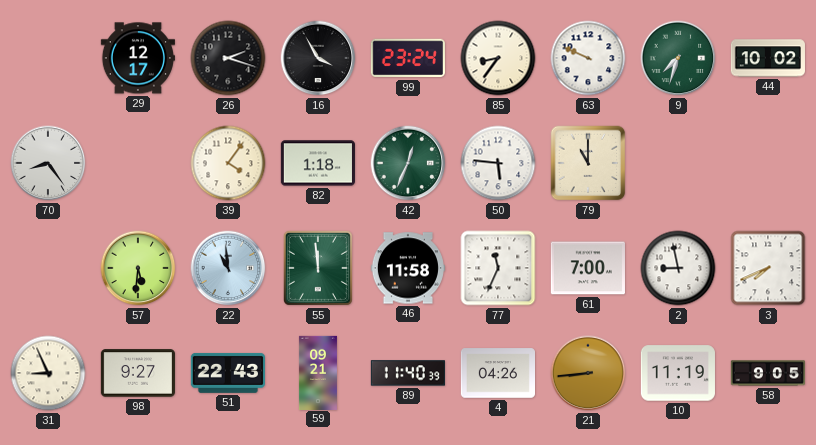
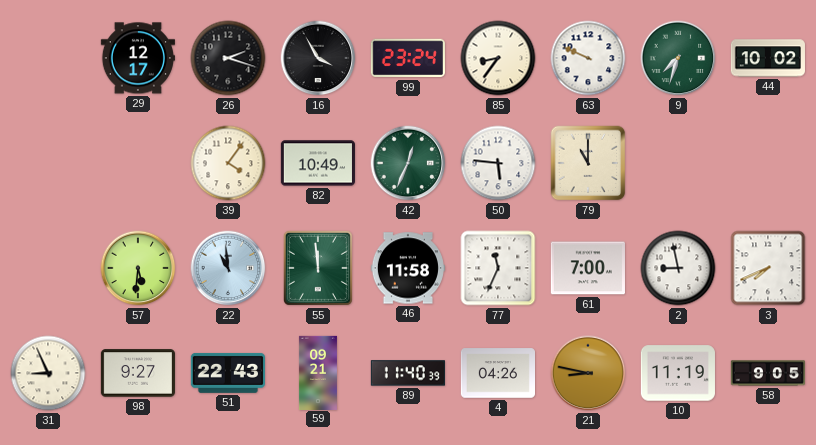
70: 8:24 -> none
82: 1:18 -> 10:49
21: 8:44 -> 8:47
